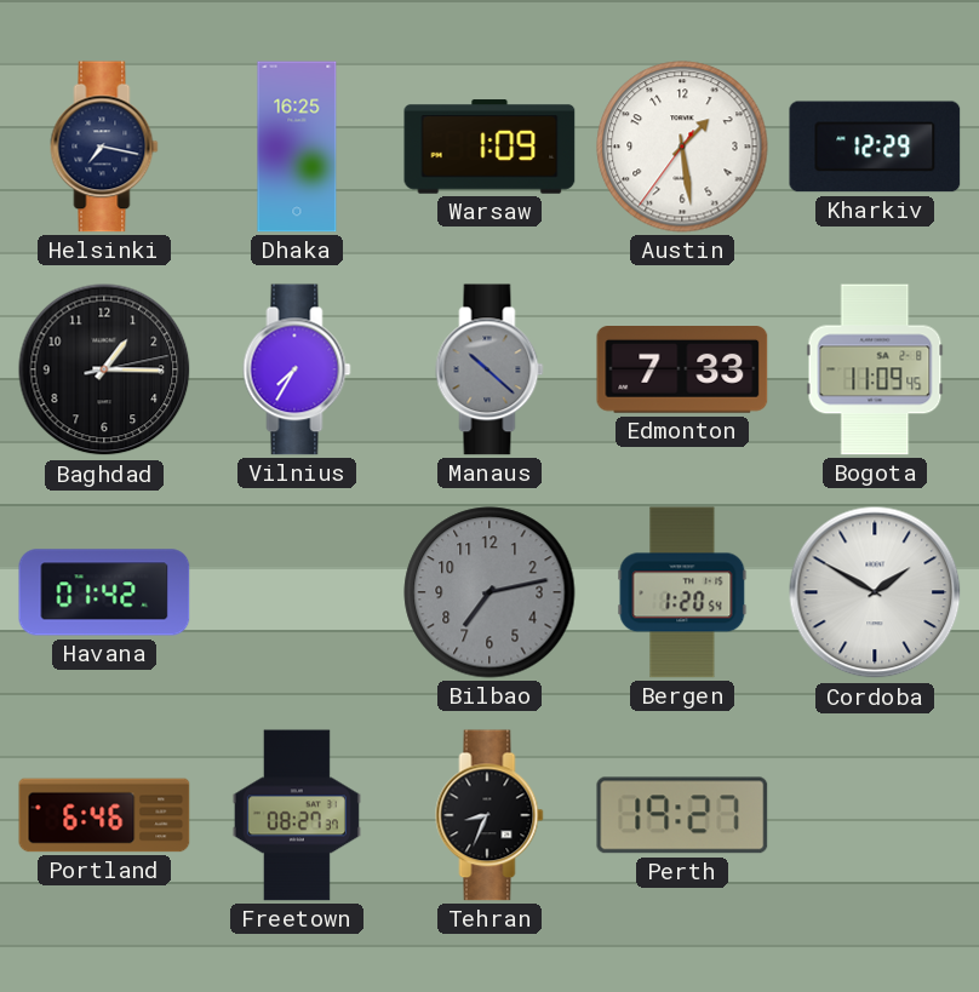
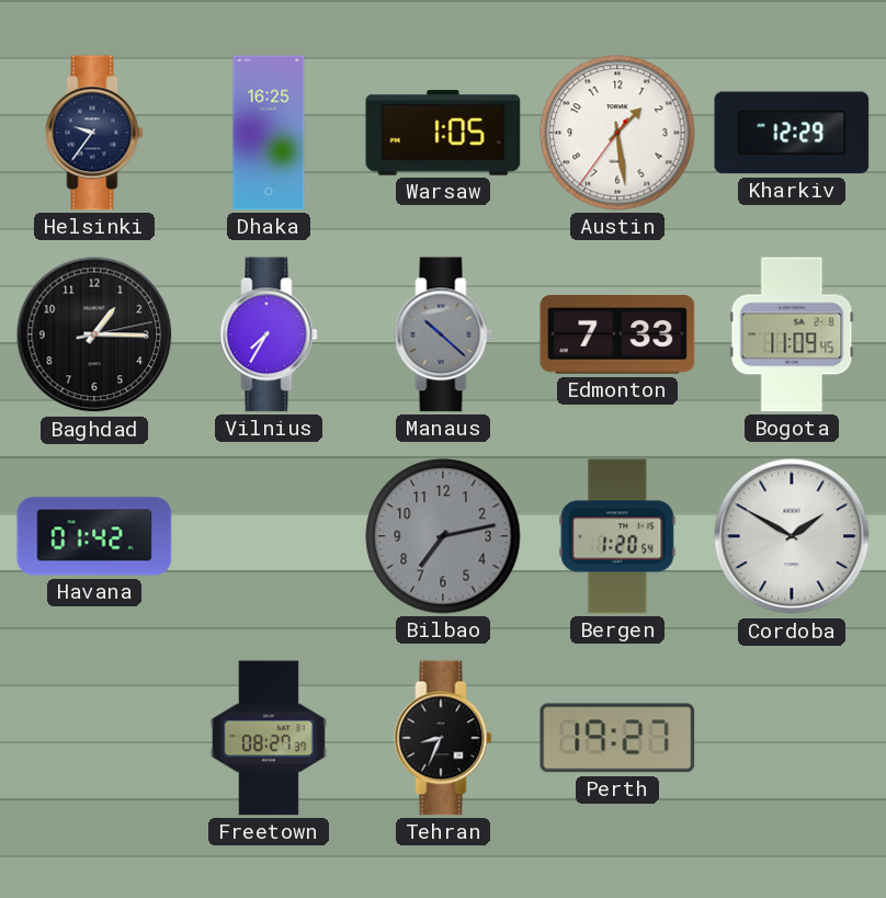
Helsinki: 7:17 -> 9:36
Warsaw: 1:09 -> 1:05
Portland: 6:46 -> none
